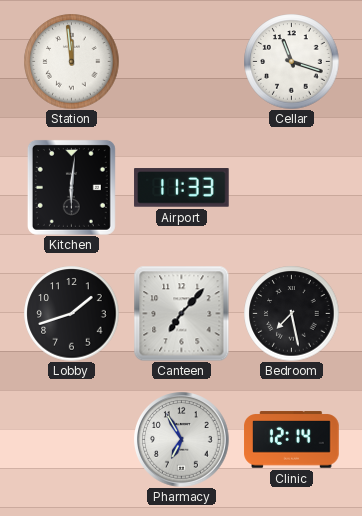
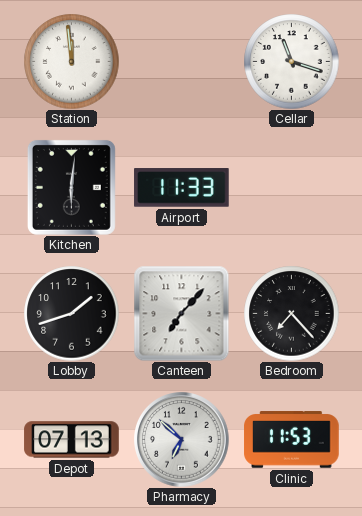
Bedroom: 7:28 -> 7:23
Depot: none -> 07:13
Pharmacy: 6:55 -> 6:52
Clinic: 12:14 -> 11:53
